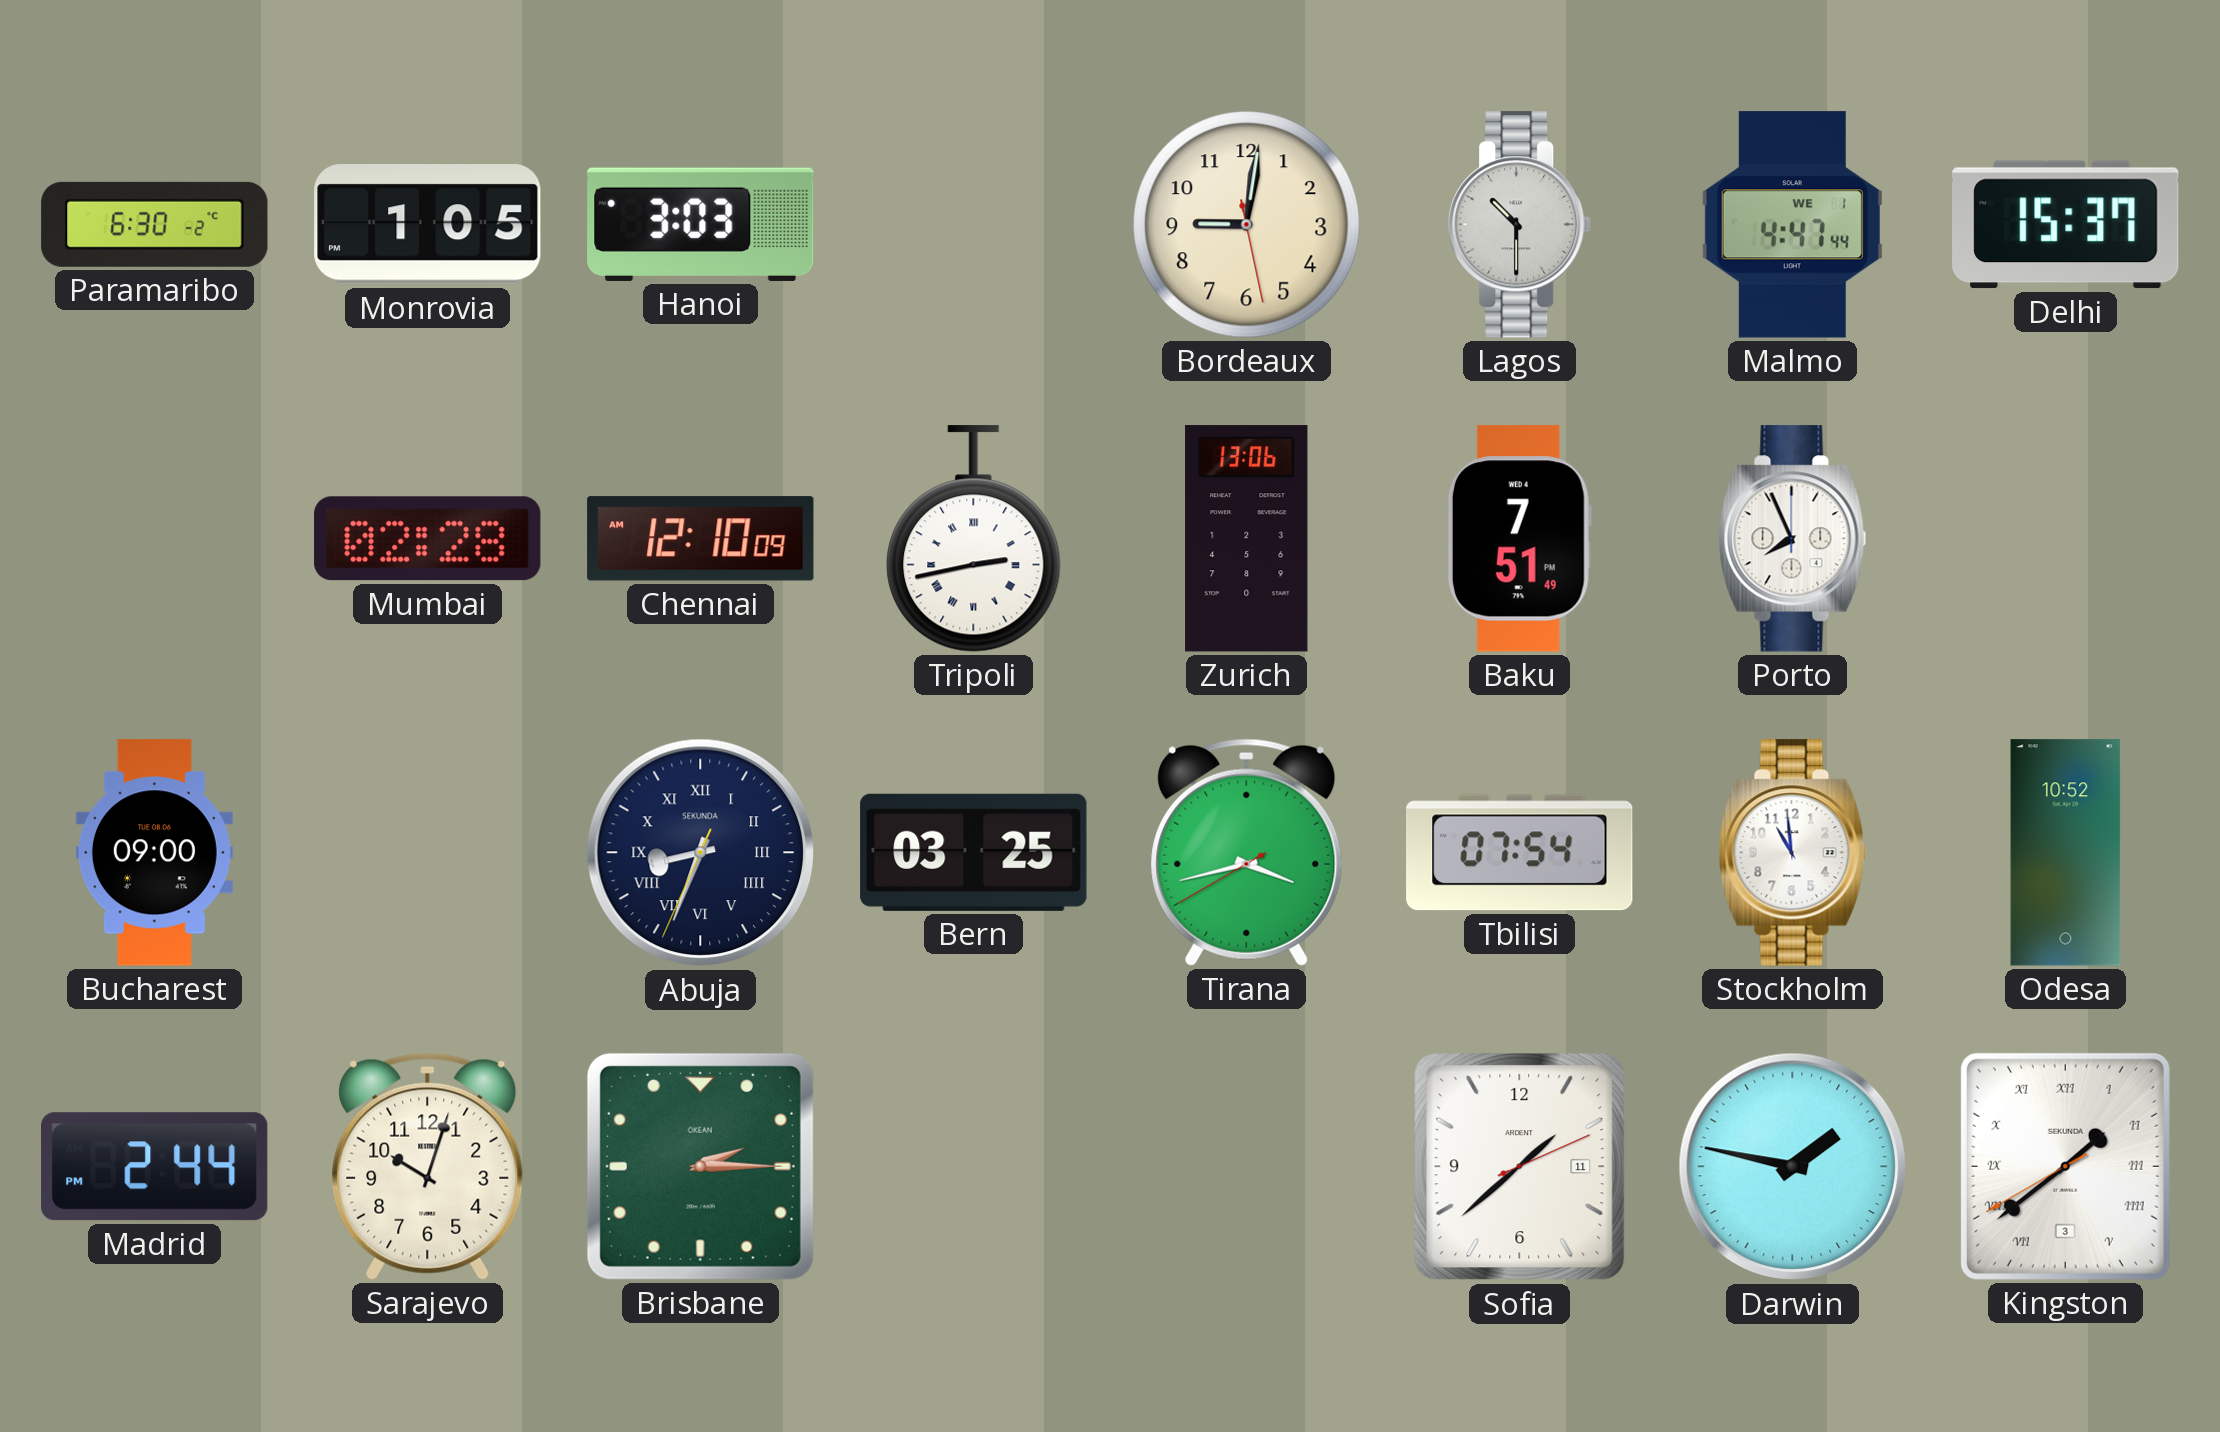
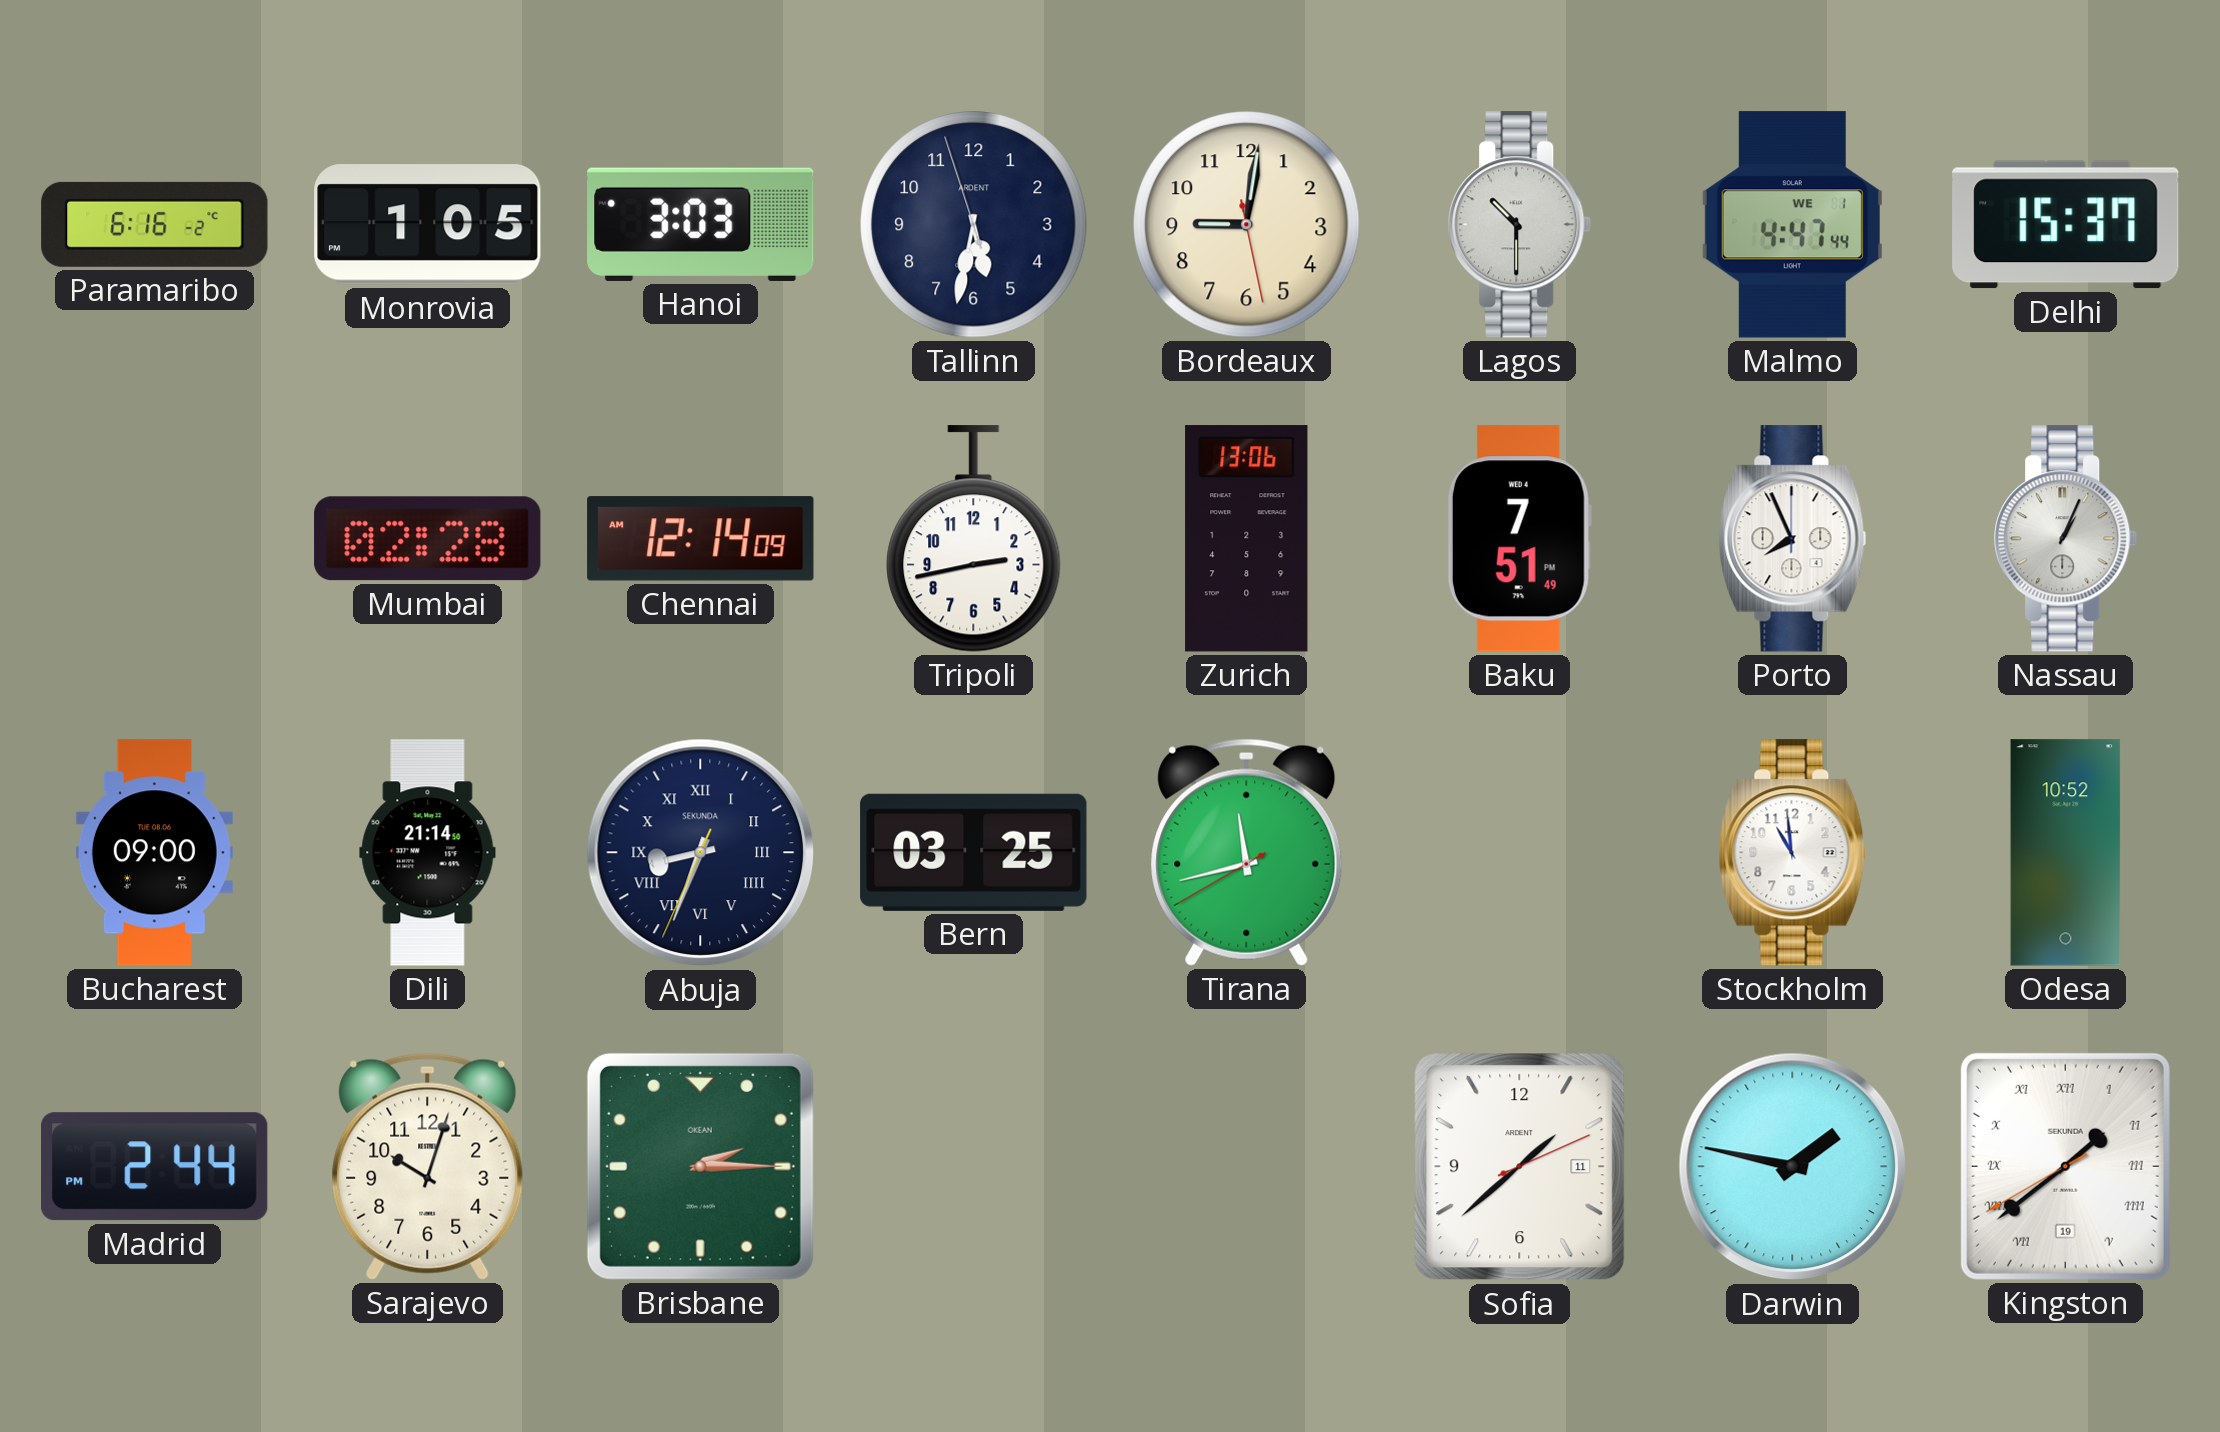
Paramaribo: 6:30 -> 6:16
Tallinn: none -> 5:31
Chennai: 12:10 -> 12:14
Tripoli numerals: Roman -> Arabic
Nassau: none -> 1:04
Dili: none -> 21:14
Tirana: 3:42 -> 11:42
Tbilisi: 07:54 -> none
Kingston date: 3 -> 19
